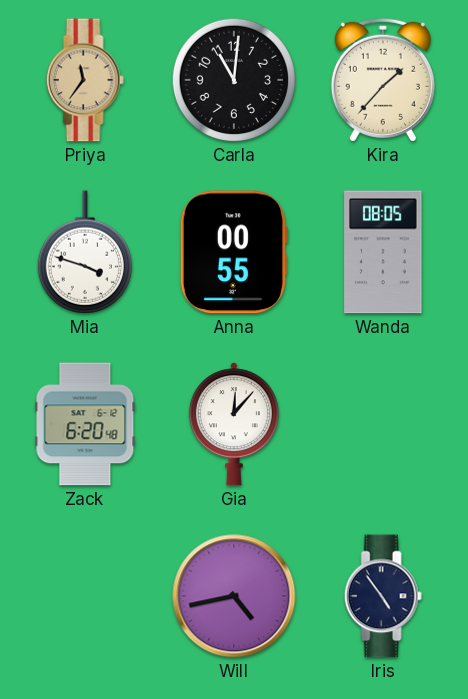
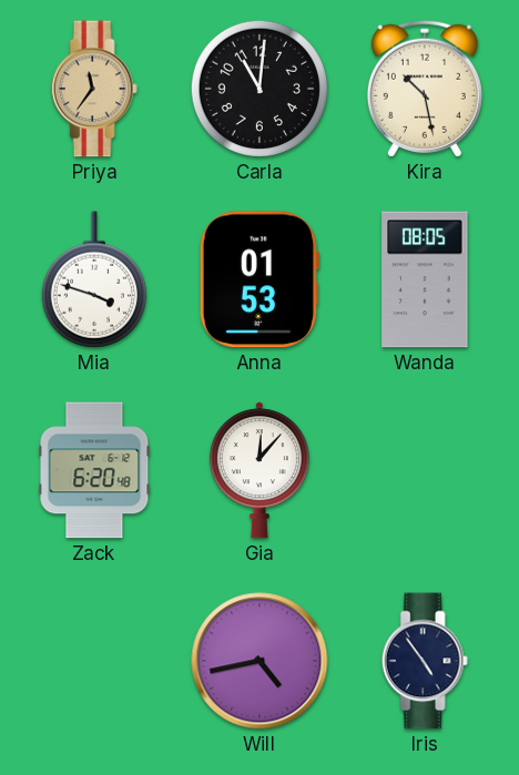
Kira: 1:37 -> 10:28
Anna: 00:55 -> 01:53
